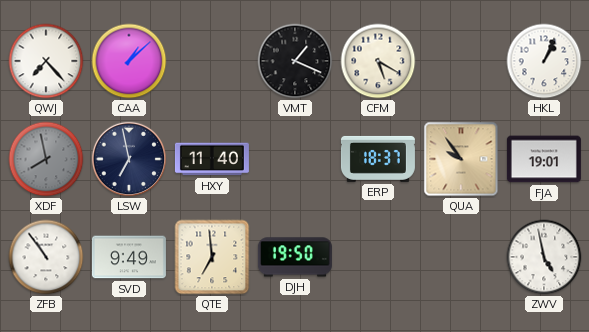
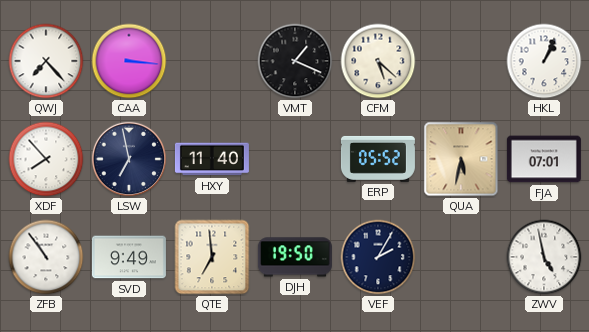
CAA: 1:08 -> 3:16
CFM: 5:20 -> 5:22
XDF: 7:58 -> 7:53
XDF dial: grey -> white
ERP: 18:37 -> 05:52
QUA: 9:54 -> 5:32
FJA: 19:01 -> 07:01
VEF: none -> 2:05
